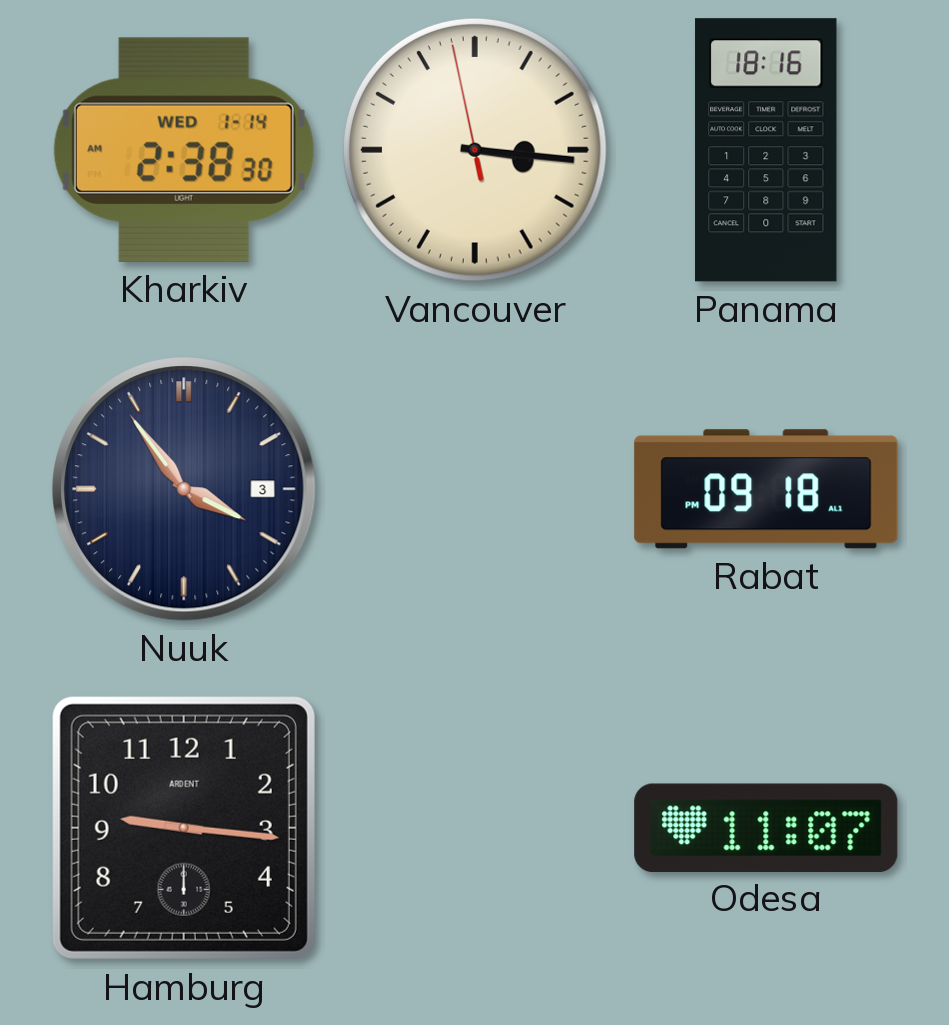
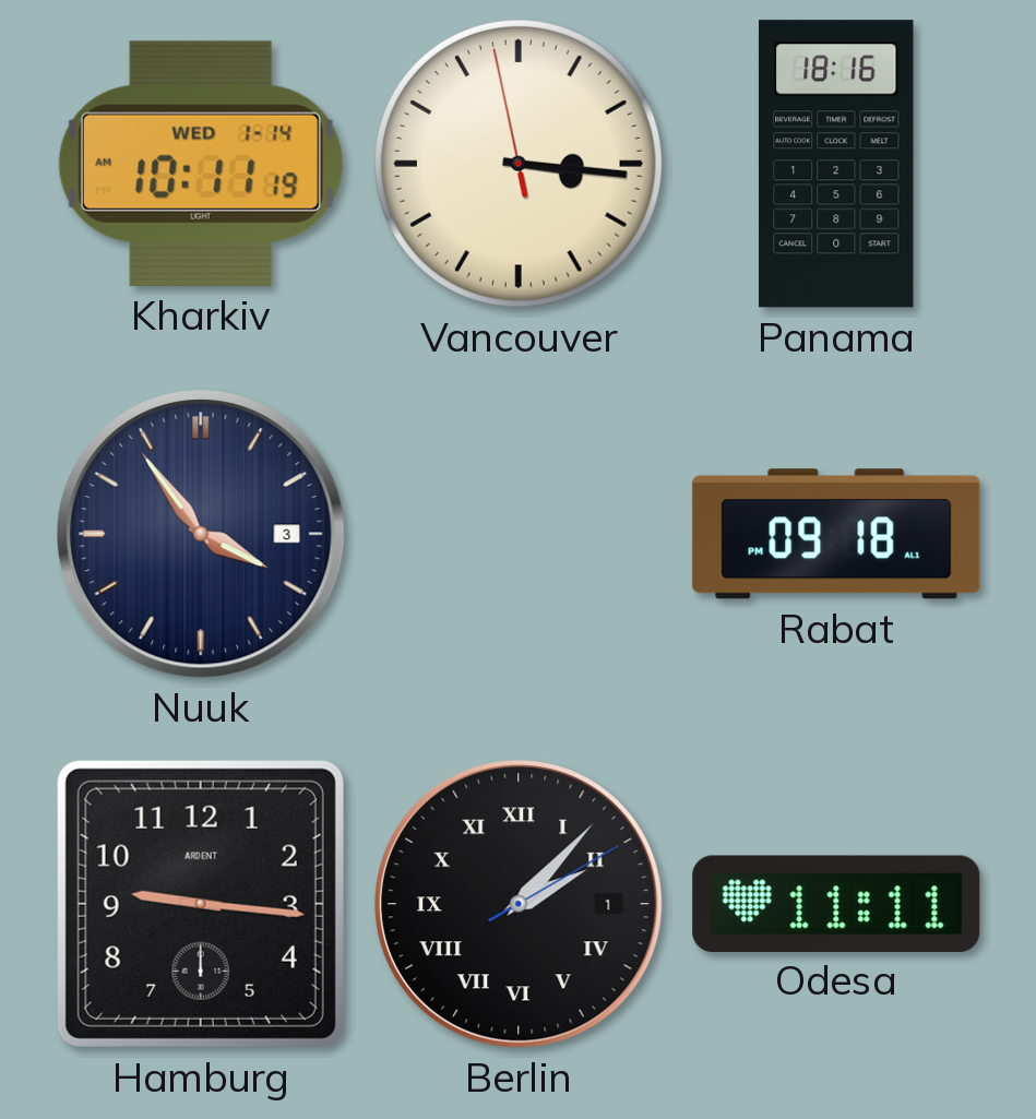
Kharkiv: 2:38 -> 10:11
Berlin: none -> 2:07
Odesa: 11:07 -> 11:11
